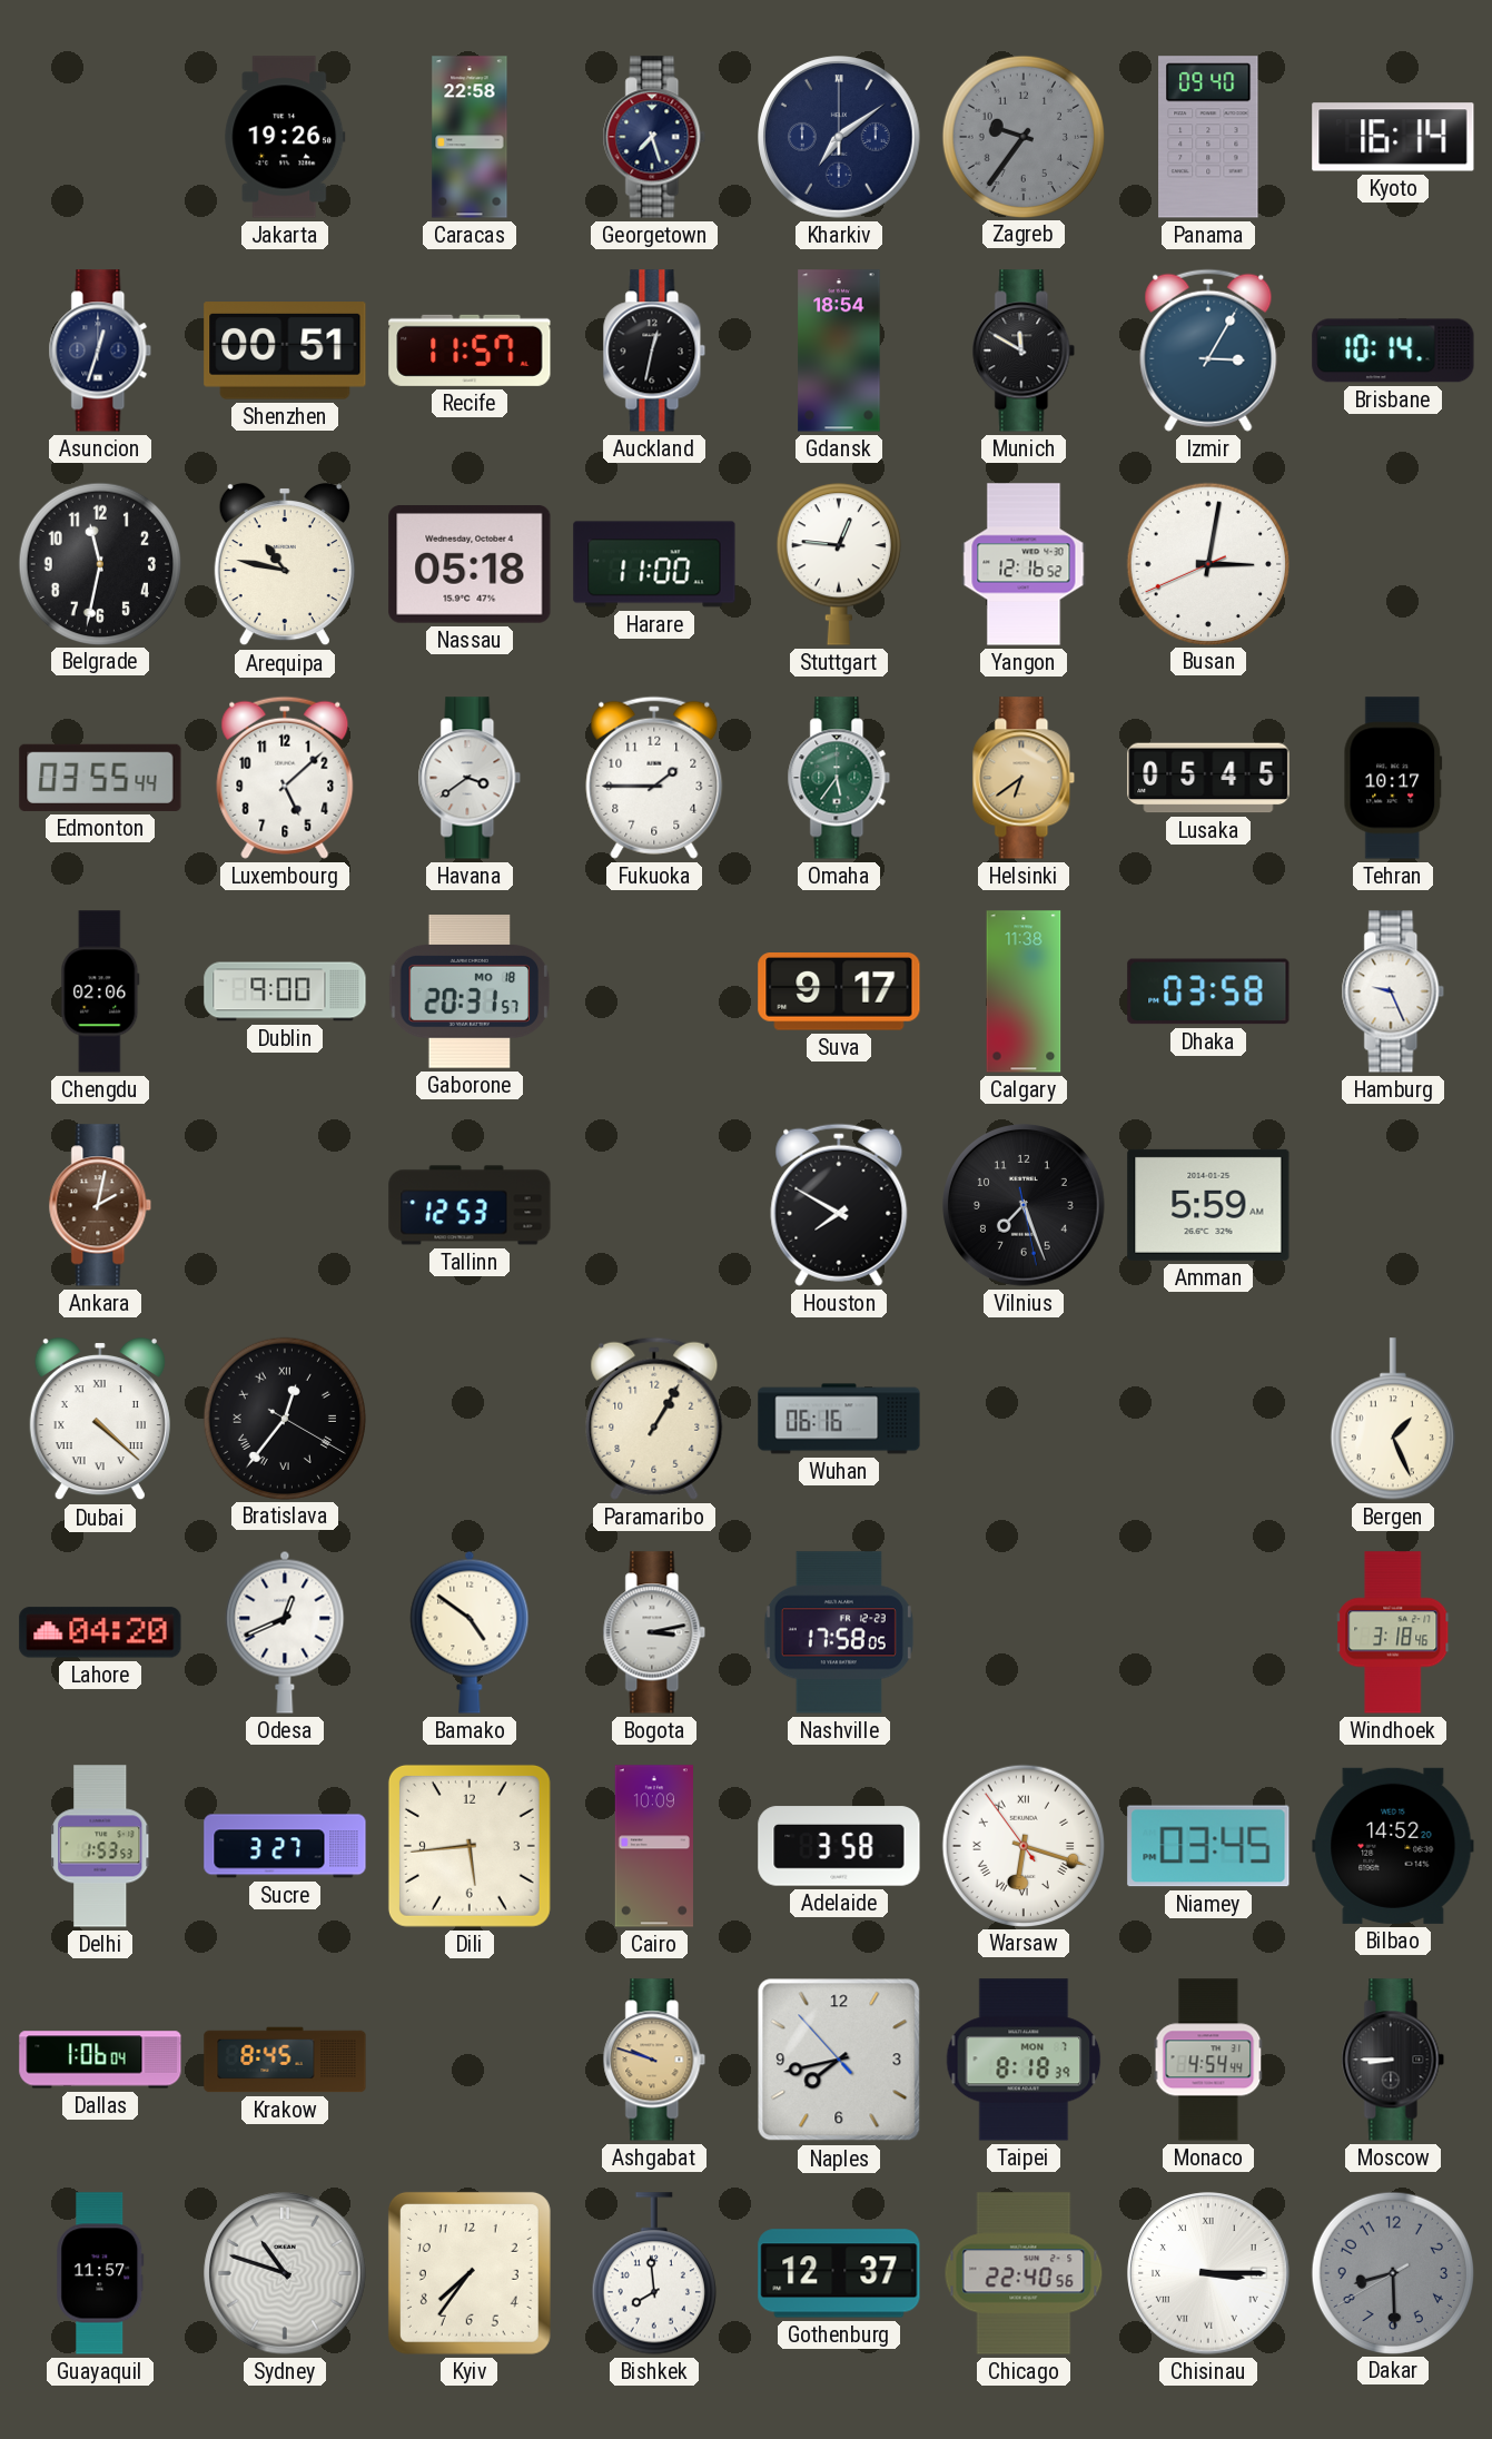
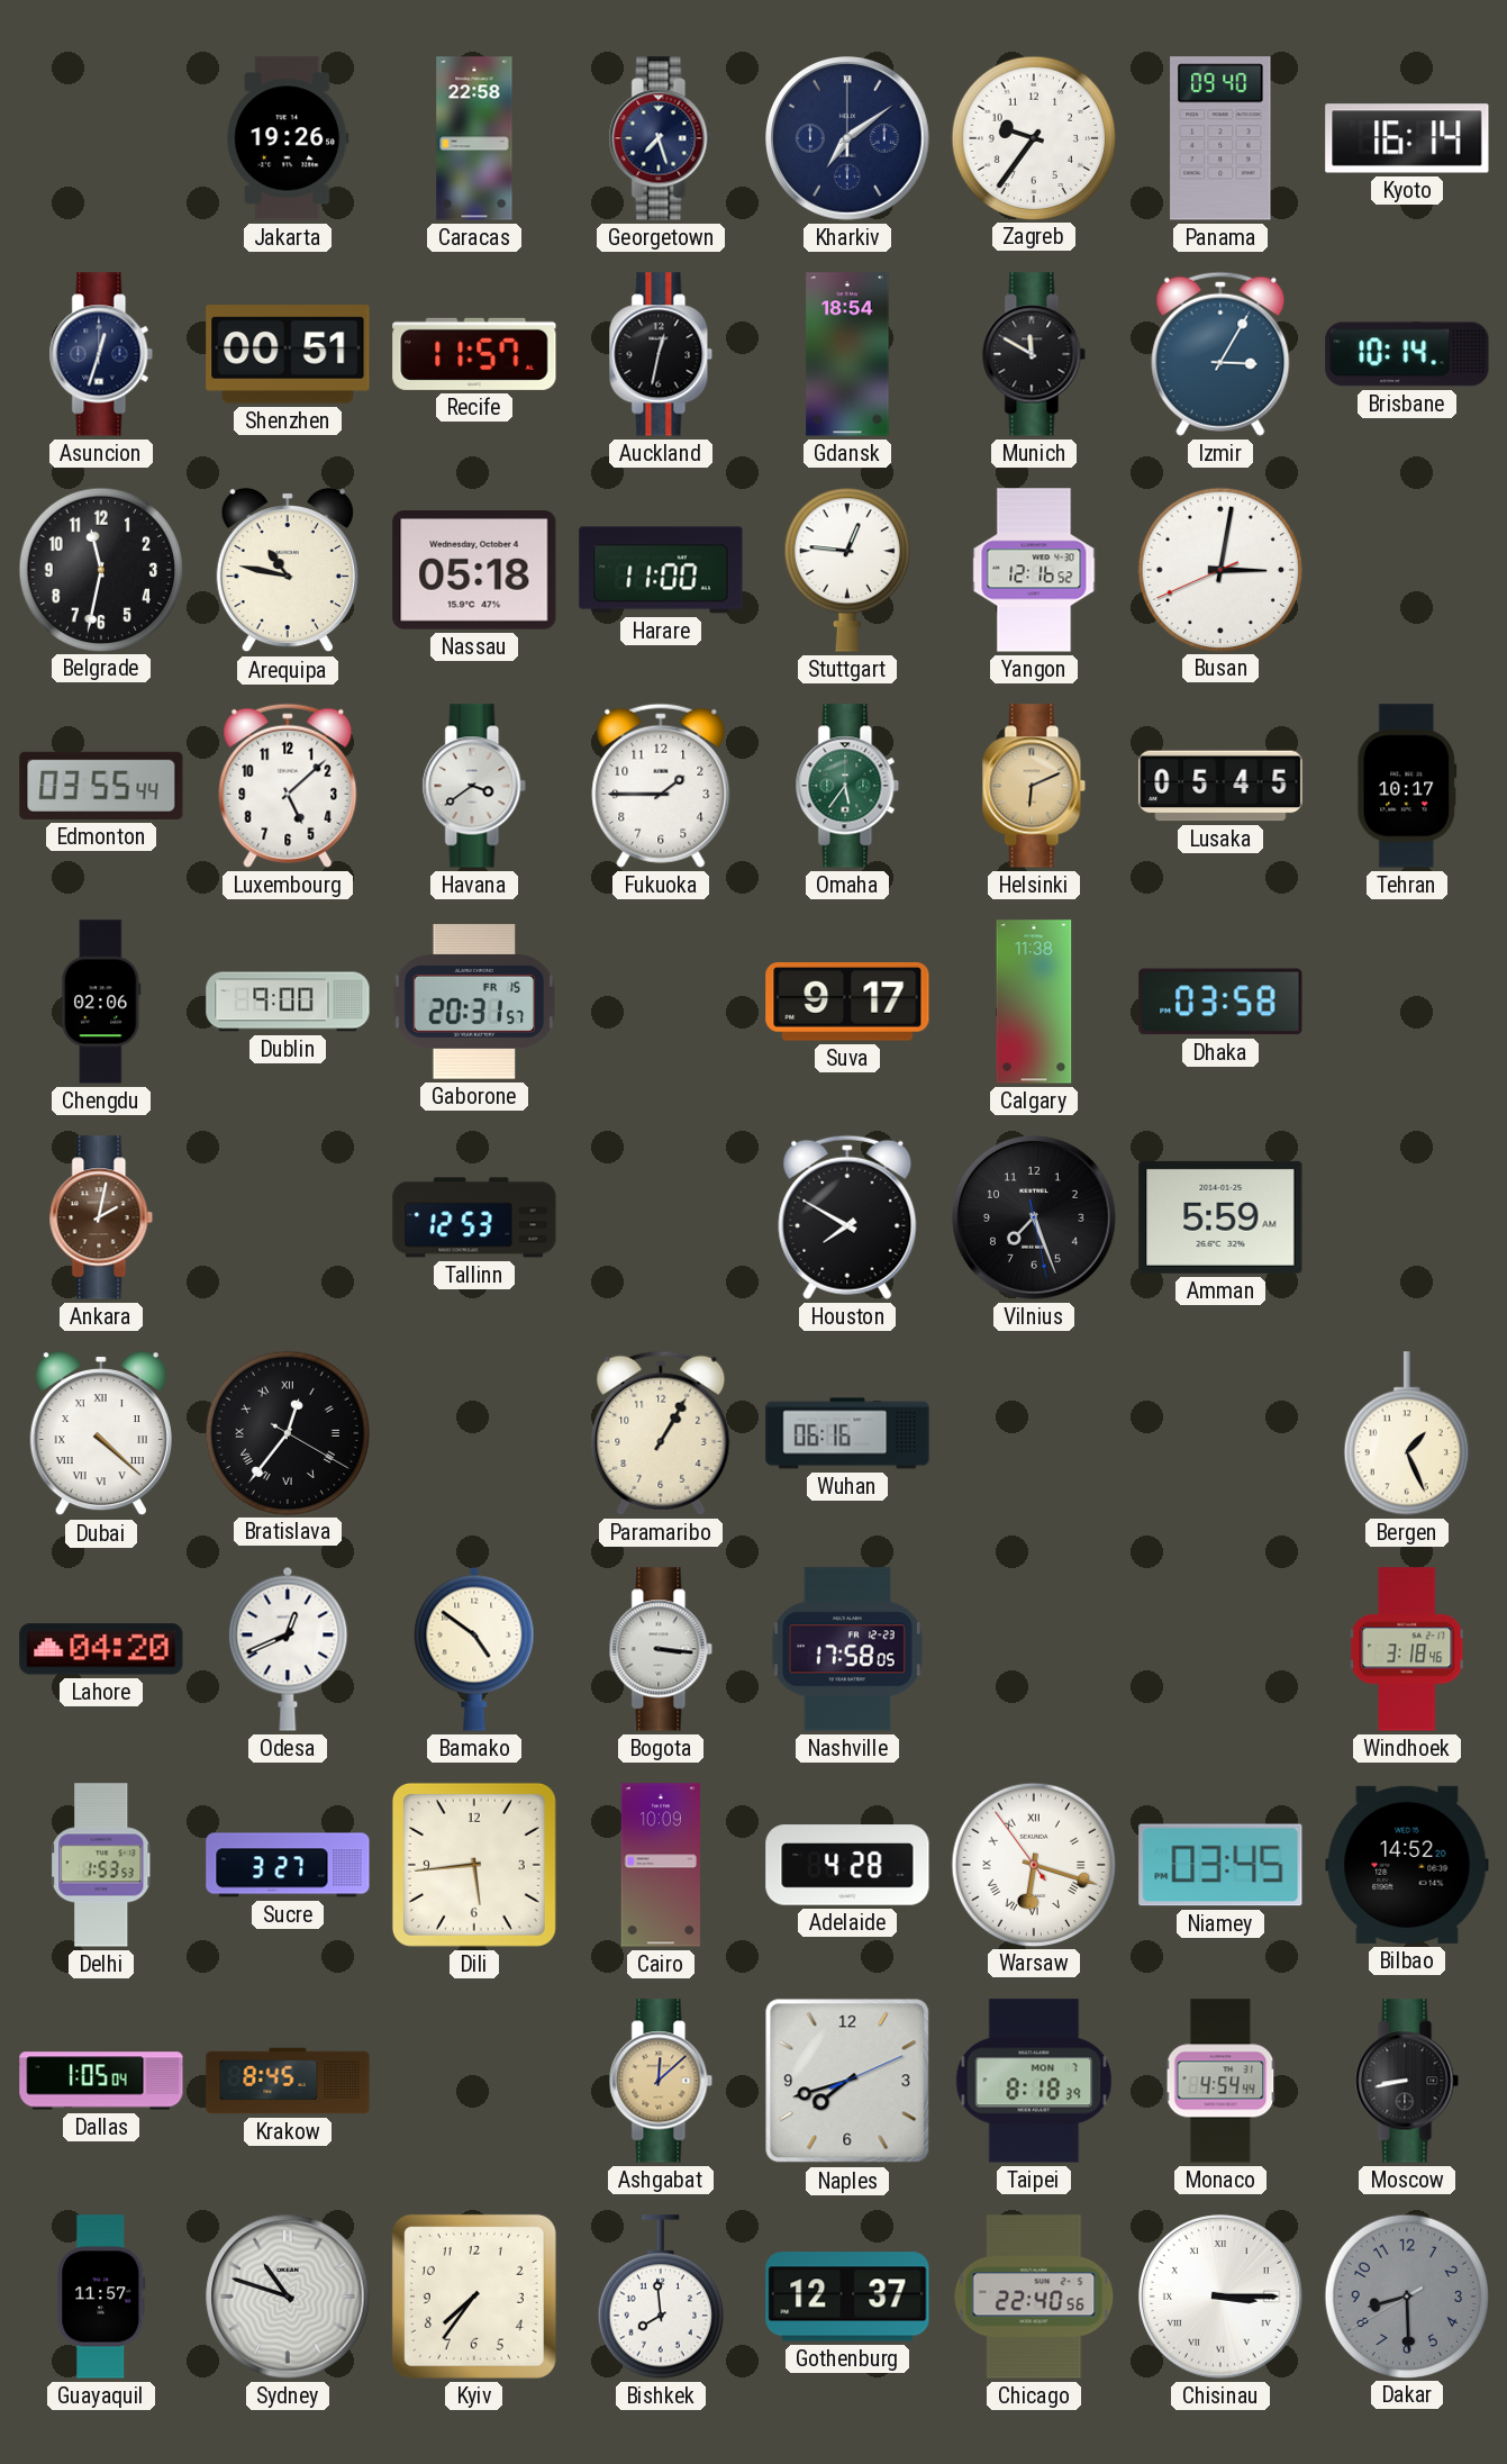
Zagreb dial: grey -> white
Helsinki: 6:39 -> 6:11
Gaborone date: MO 18 -> FR 15
Hamburg: 9:26 -> none
Bogota: 3:13 -> 3:16
Adelaide: 3:58 -> 4:28
Dallas: 1:06 -> 1:05
Ashgabat: 9:48 -> 12:08
Naples: 7:42:53 -> 7:42:11
Moscow: 8:45 -> 8:43
